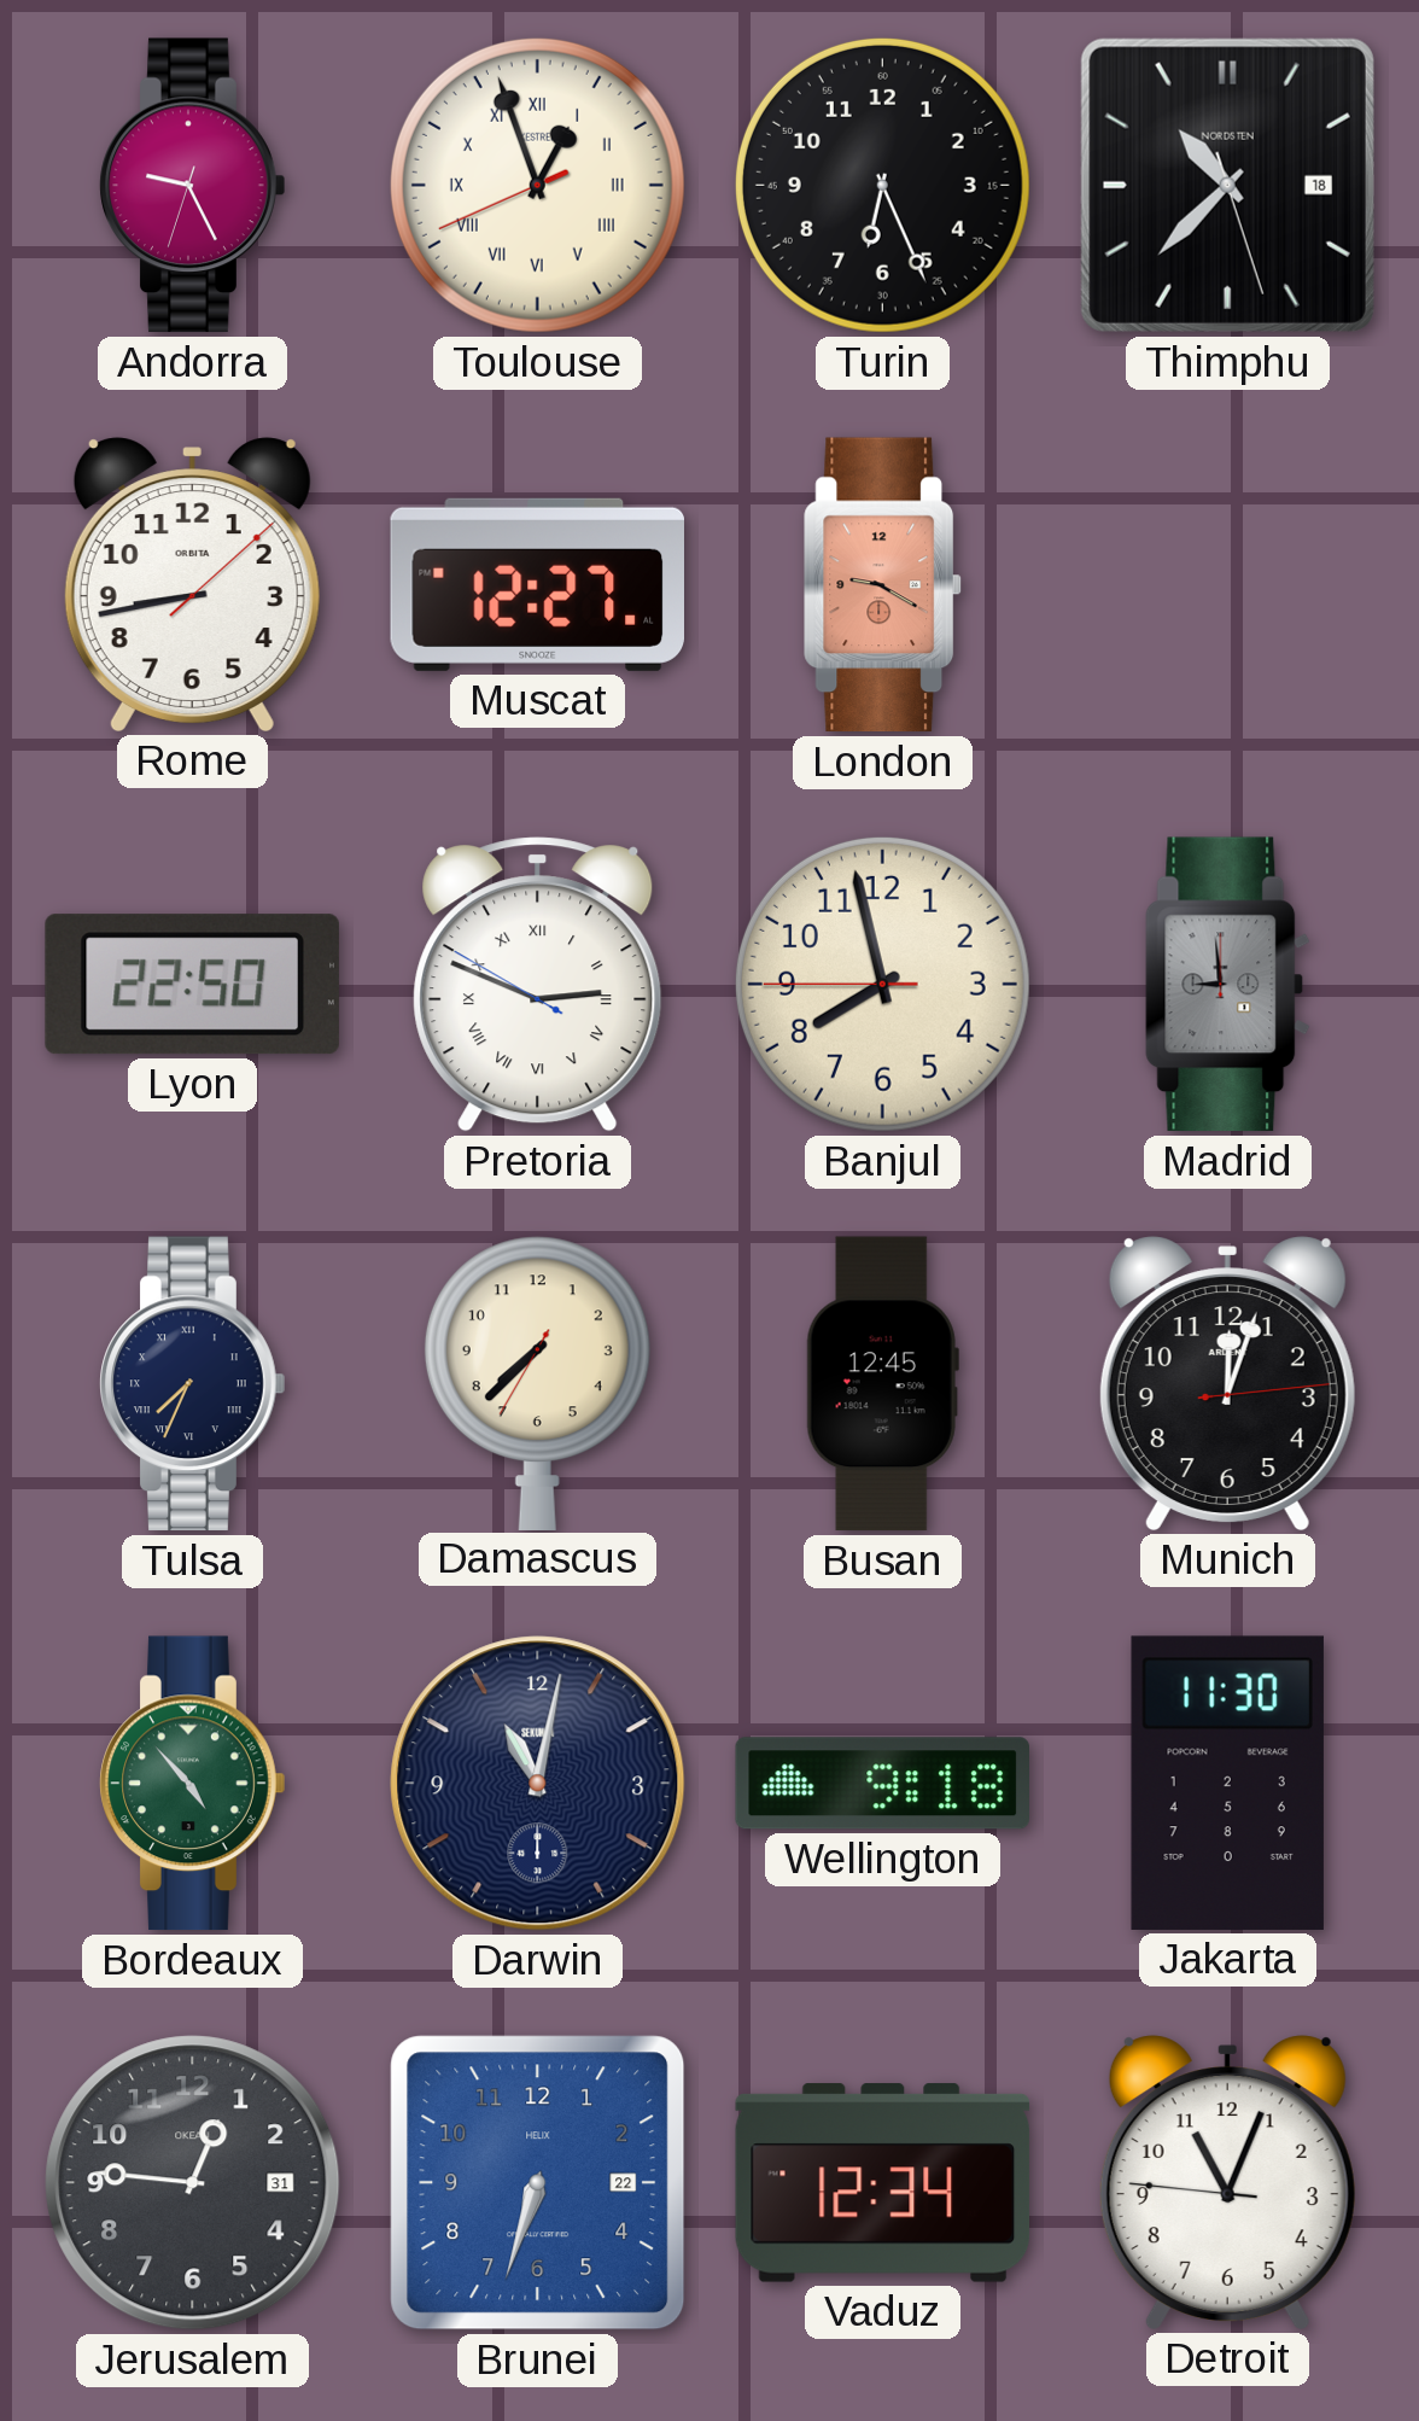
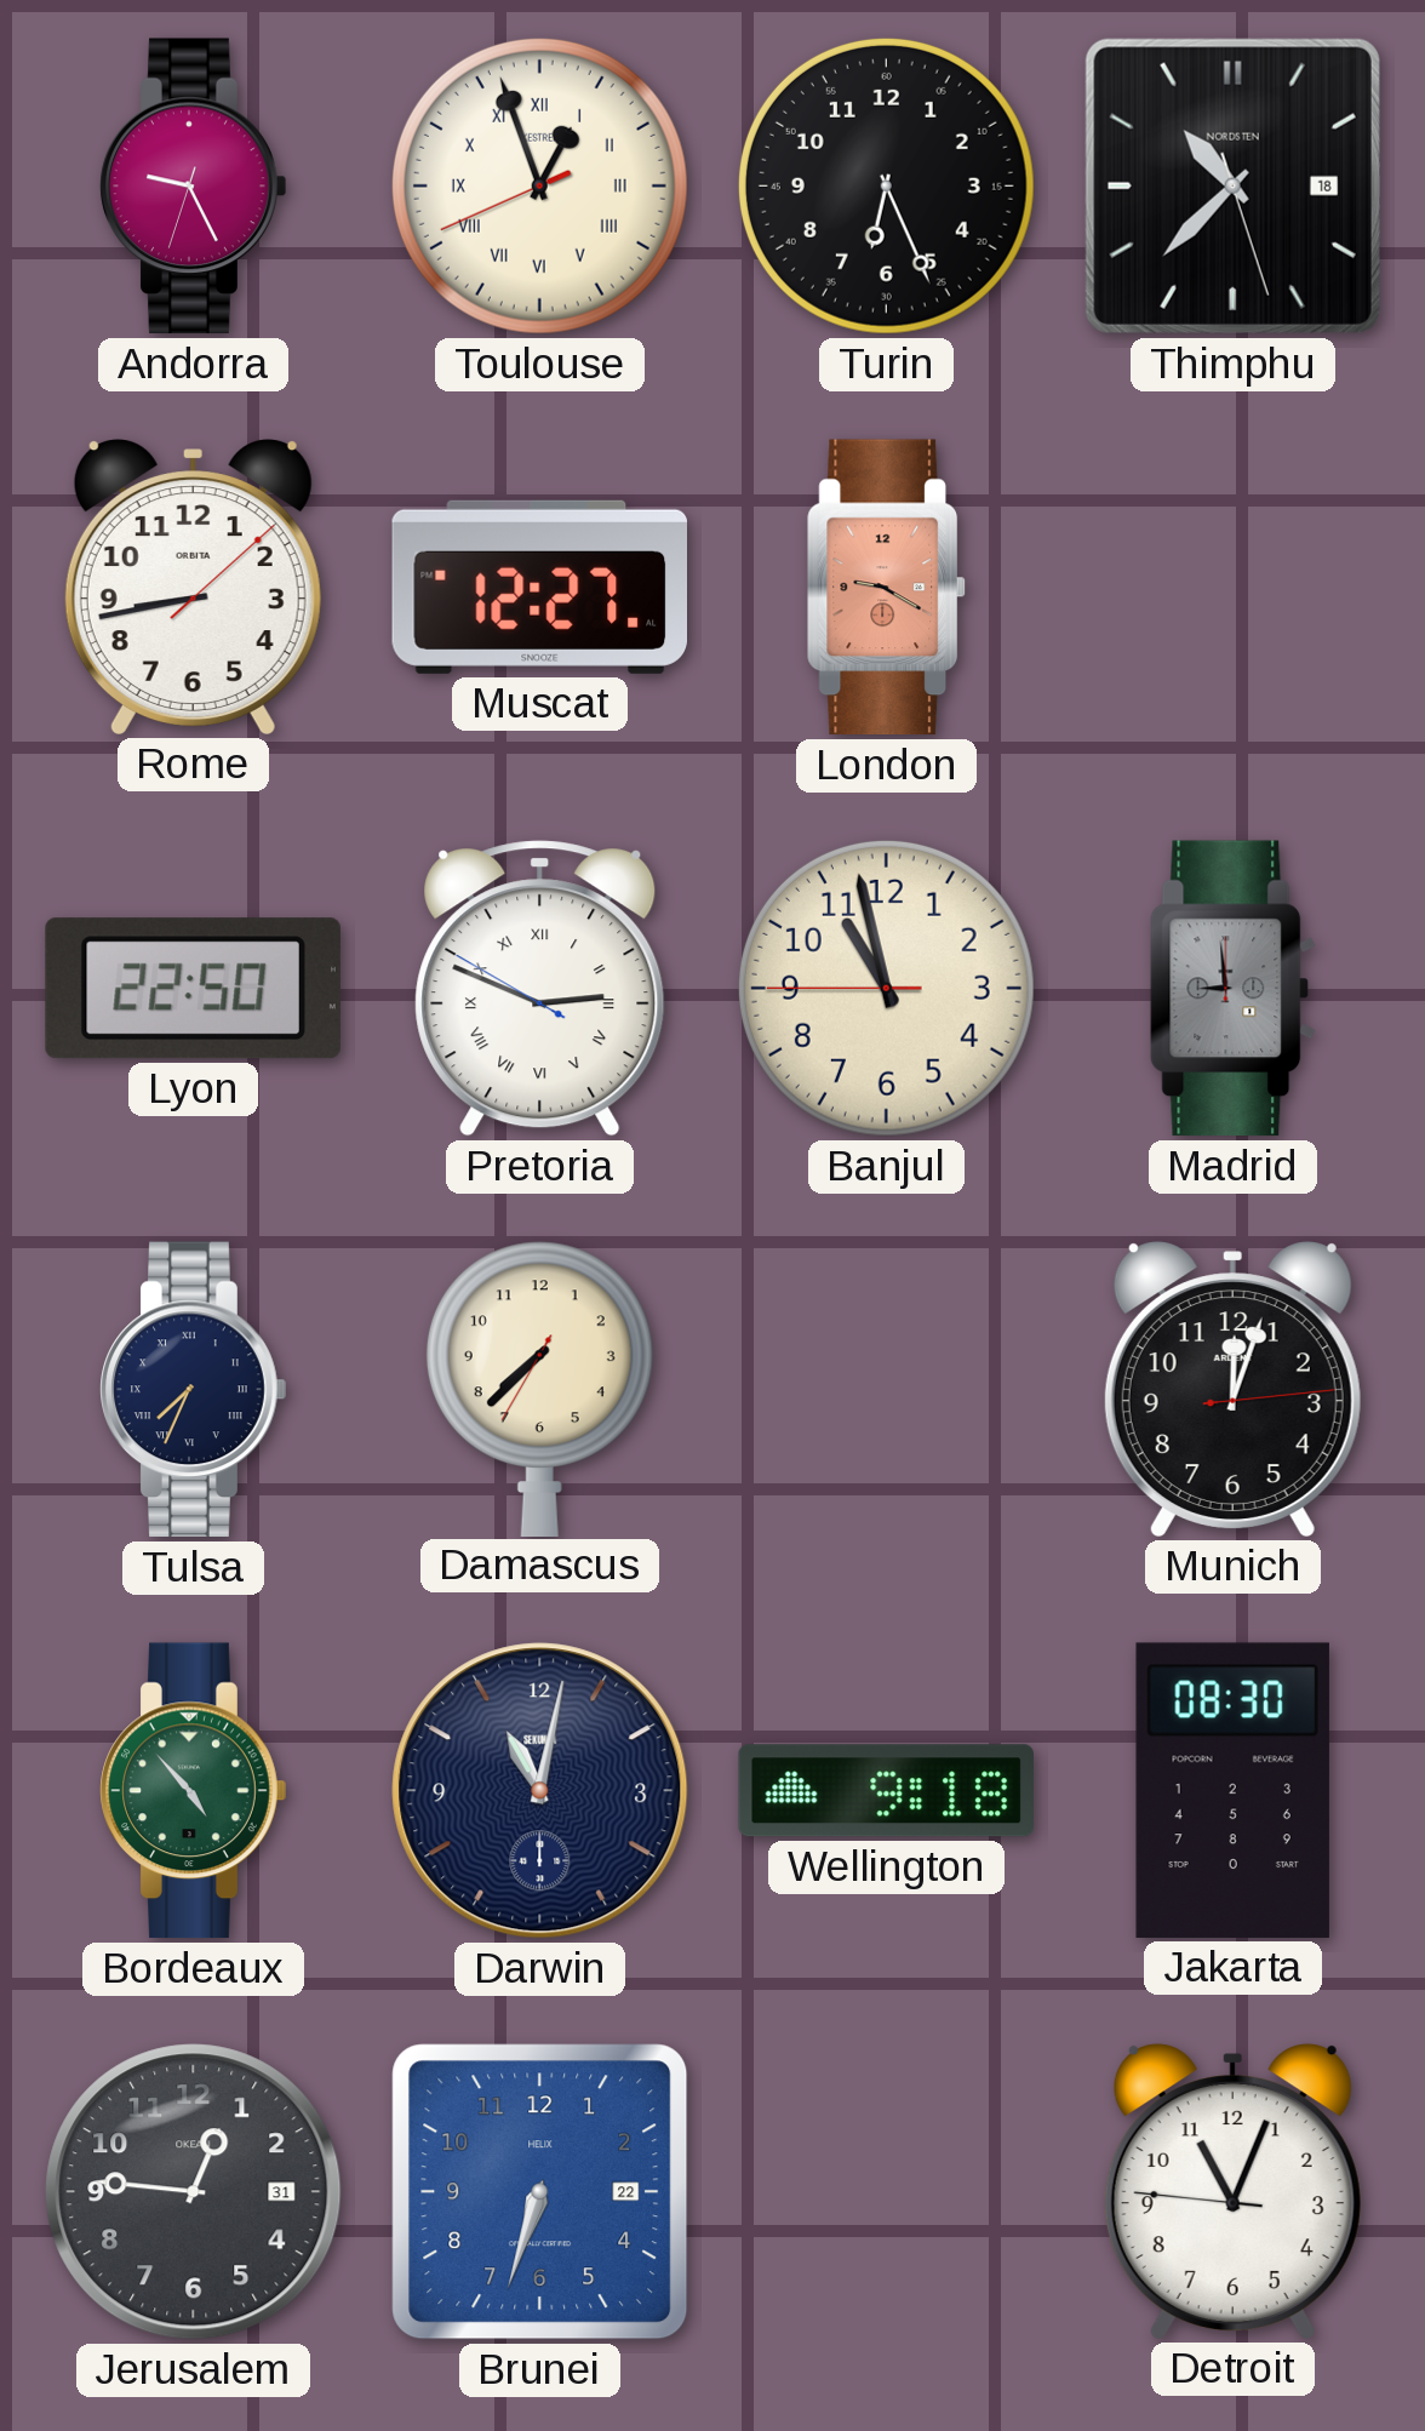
Banjul: 7:57 -> 10:57
Busan: 12:45 -> none
Jakarta: 11:30 -> 08:30
Vaduz: 12:34 -> none
